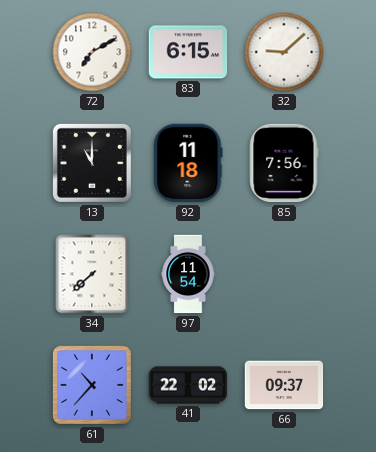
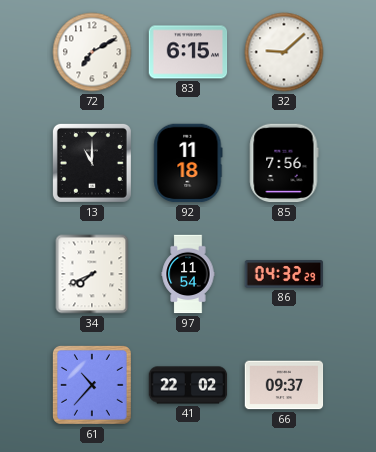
34: 7:38 -> 7:41
86: none -> 04:32
